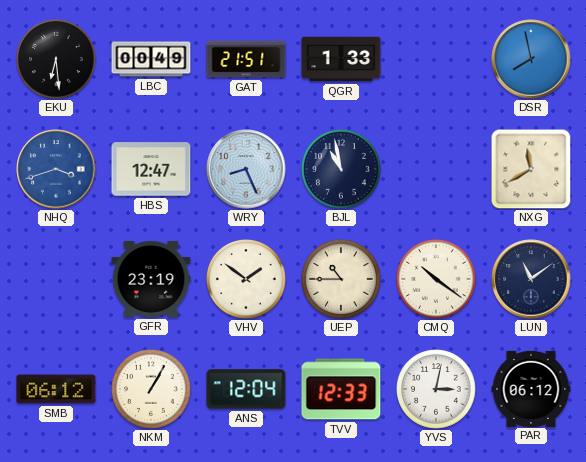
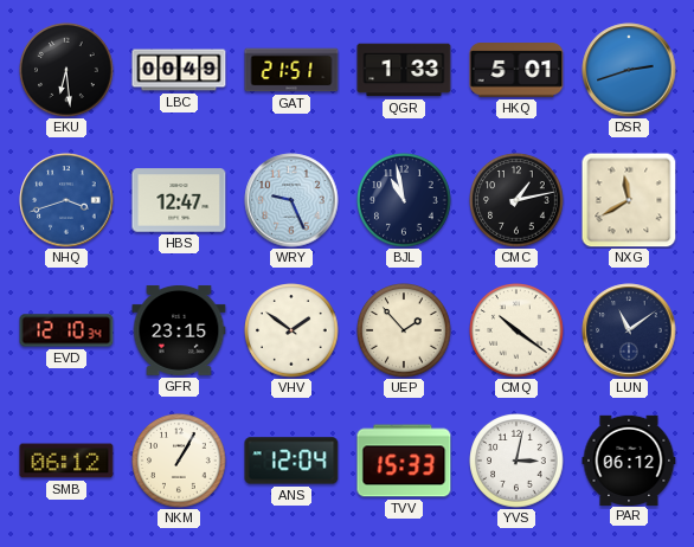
HKQ: none -> 5:01
DSR: 7:58 -> 2:42
WRY: 8:26 -> 9:26
CMC: none -> 1:13
EVD: none -> 12:10
GFR: 23:19 -> 23:15
UEP: 10:45 -> 1:53
TVV: 12:33 -> 15:33
